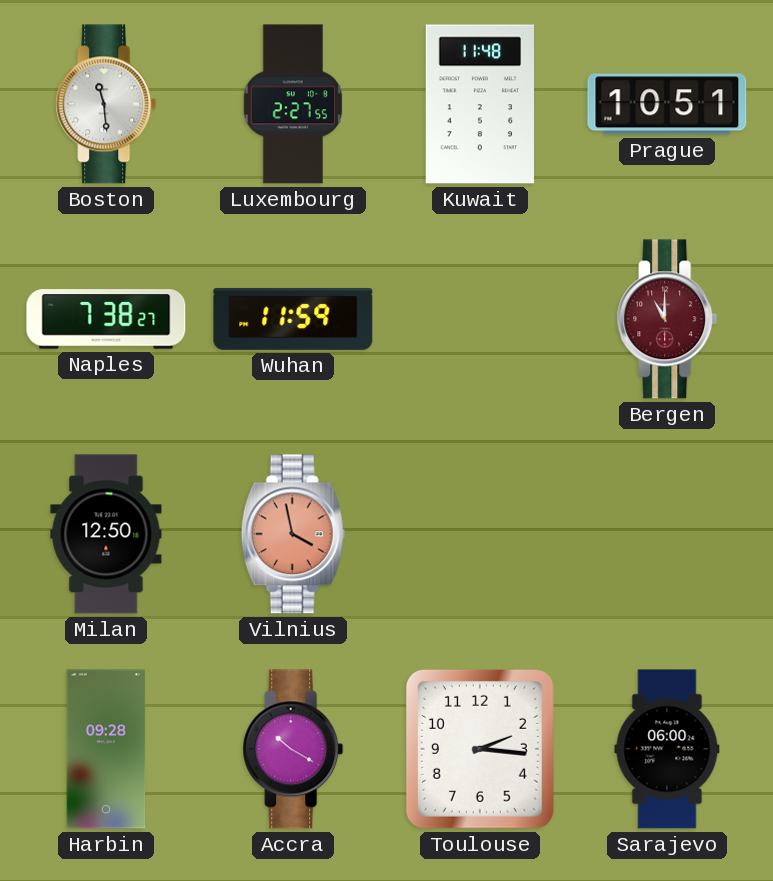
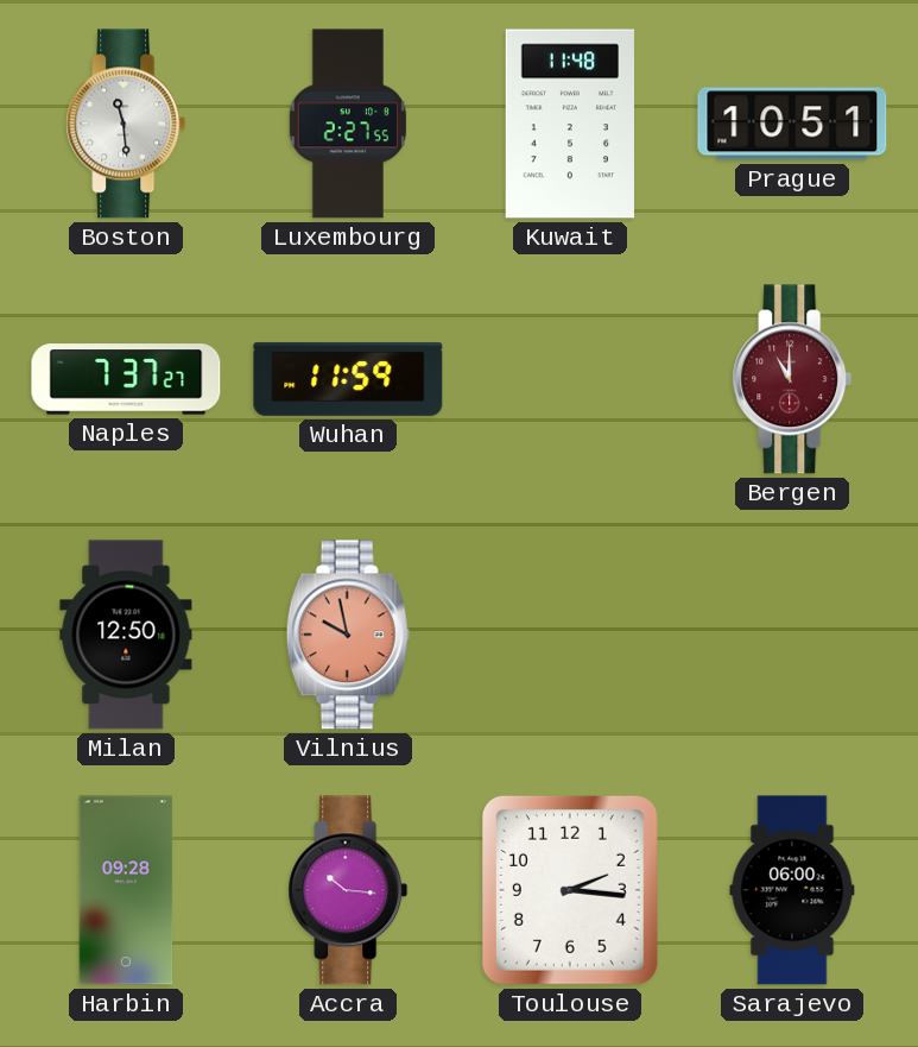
Naples: 7:38 -> 7:37
Vilnius: 3:58 -> 9:58
Accra: 10:20 -> 10:16
